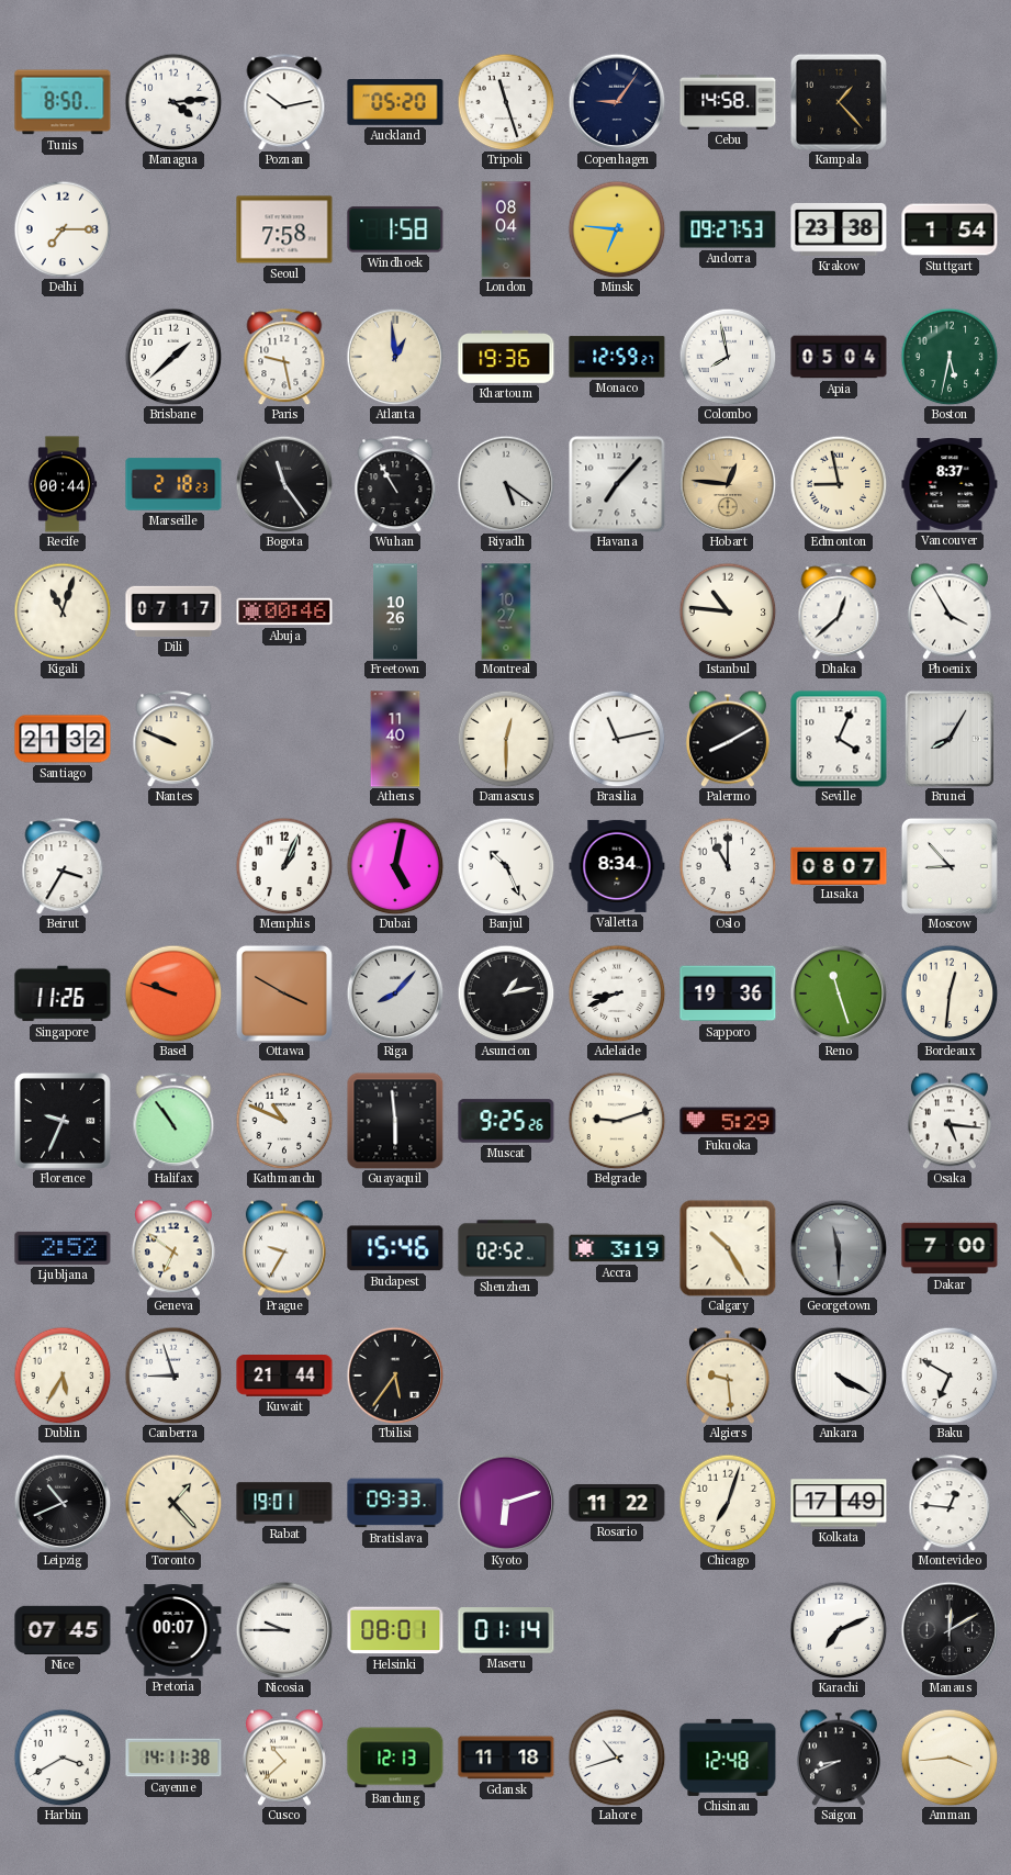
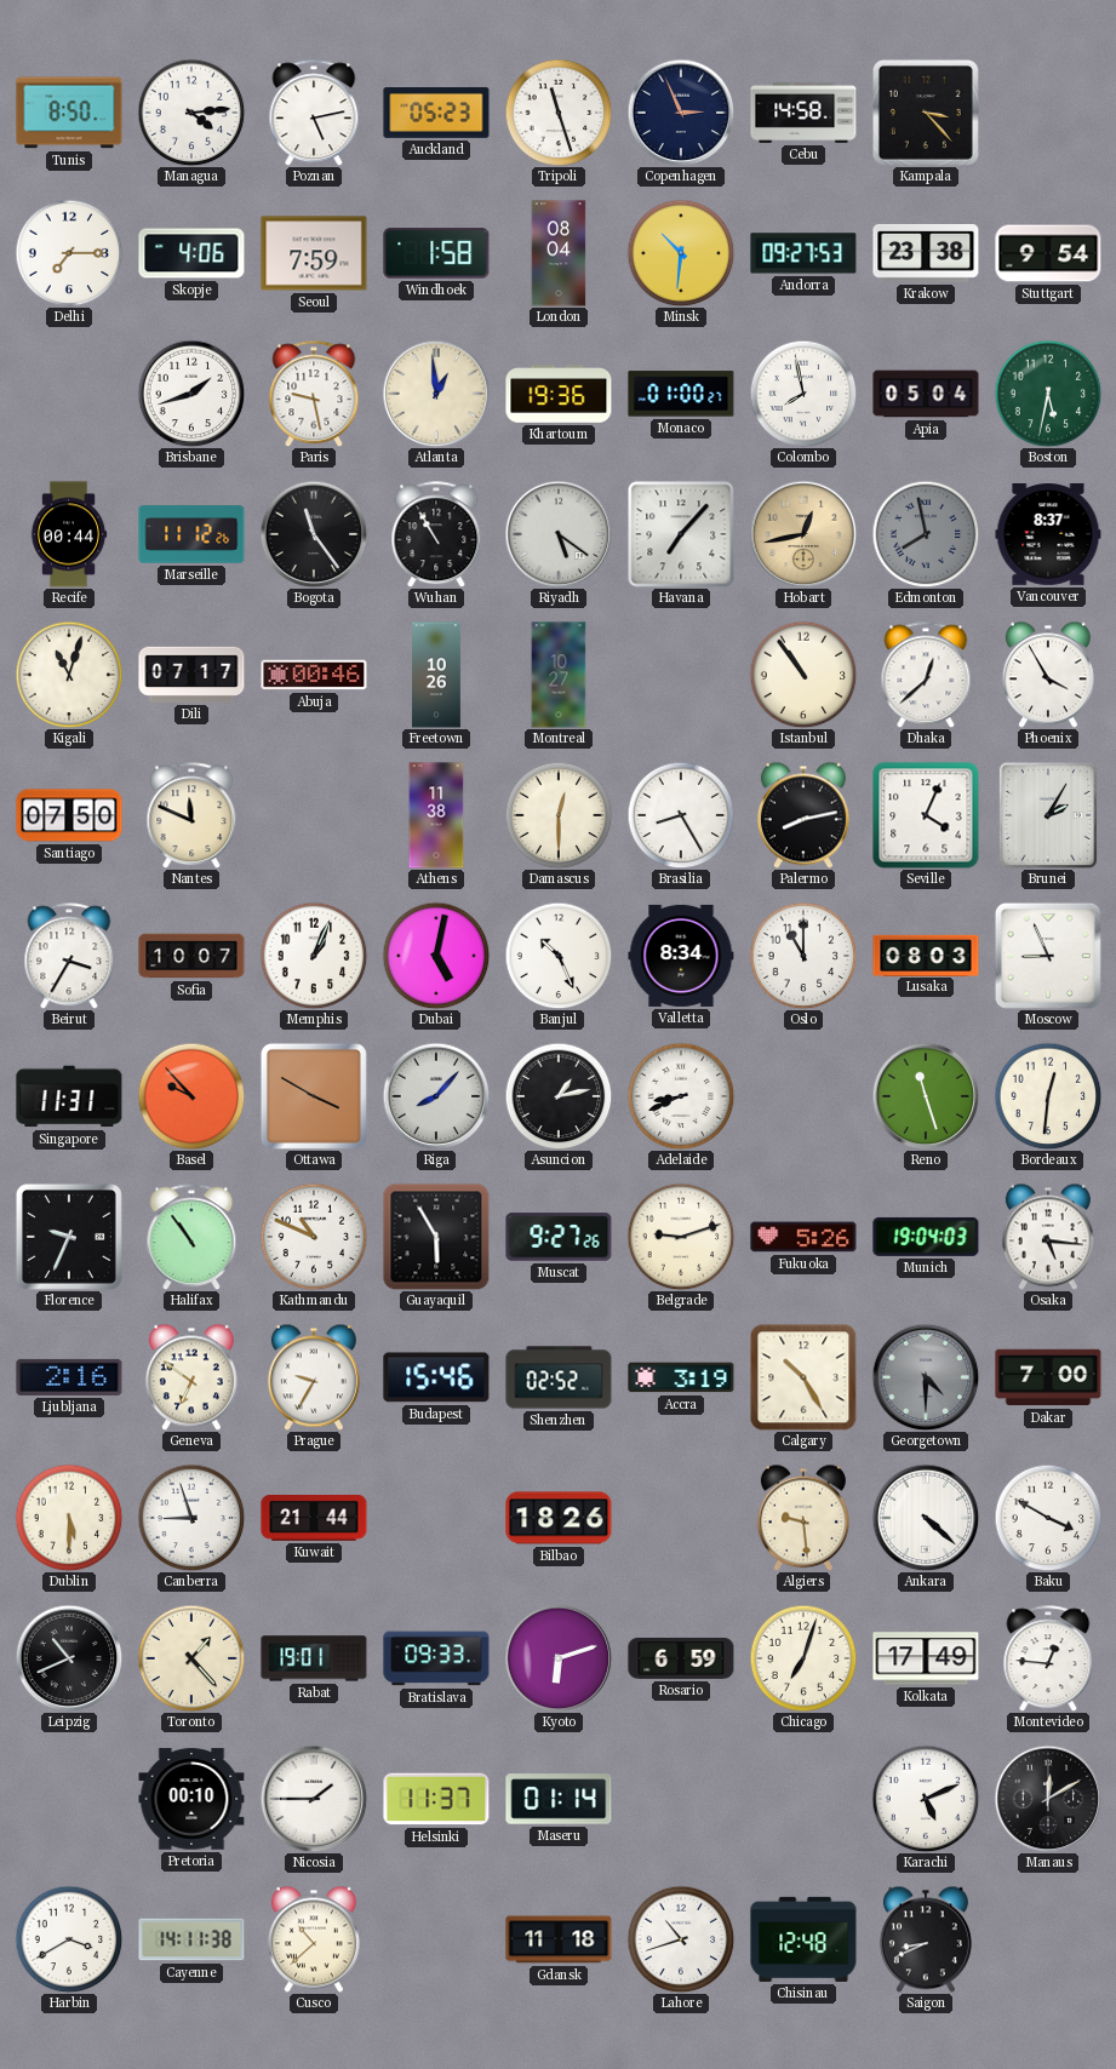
Poznan: 10:13 -> 5:13
Auckland: 05:20 -> 05:23
Copenhagen: 9:06 -> 2:56
Kampala: 1:23 -> 3:23
Skopje: none -> 4:06
Seoul: 7:58 -> 7:59
Minsk: 6:46 -> 10:31
Stuttgart: 1:54 -> 9:54
Brisbane: 1:38 -> 1:42
Monaco: 12:59 -> 01:00
Marseille: 2:18 -> 11:12
Hobart: 12:46 -> 12:43
Edmonton: 8:58 -> 7:58
Edmonton dial: cream -> grey
Istanbul: 10:46 -> 10:54
Santiago: 21:32 -> 07:50
Nantes: 9:49 -> 11:49
Athens: 11:40 -> 11:38
Brasilia: 11:13 -> 8:25
Palermo: 8:10 -> 8:13
Brunei: 8:05 -> 2:05
Sofia: none -> 10:07
Lusaka: 08:07 -> 08:03
Moscow: 8:53 -> 8:56
Singapore: 11:26 -> 11:31
Basel: 9:48 -> 9:53
Sapporo: 19:36 -> none
Guayaquil: 5:59 -> 5:55
Muscat: 9:25 -> 9:27
Fukuoka: 5:29 -> 5:26
Munich: none -> 19:04
Ljubljana: 2:52 -> 2:16
Georgetown: 11:30 -> 4:30
Dublin: 5:35 -> 5:30
Tbilisi: 5:36 -> none
Bilbao: none -> 18:26
Ankara: 4:20 -> 4:22
Baku: 6:50 -> 3:50
Rosario: 11:22 -> 6:59
Nice: 07:45 -> none
Pretoria: 00:07 -> 00:10
Nicosia: 9:45 -> 1:45
Helsinki: 08:01 -> 11:37
Karachi: 7:11 -> 5:11
Bandung: 12:13 -> none
Amman: 3:44 -> none
